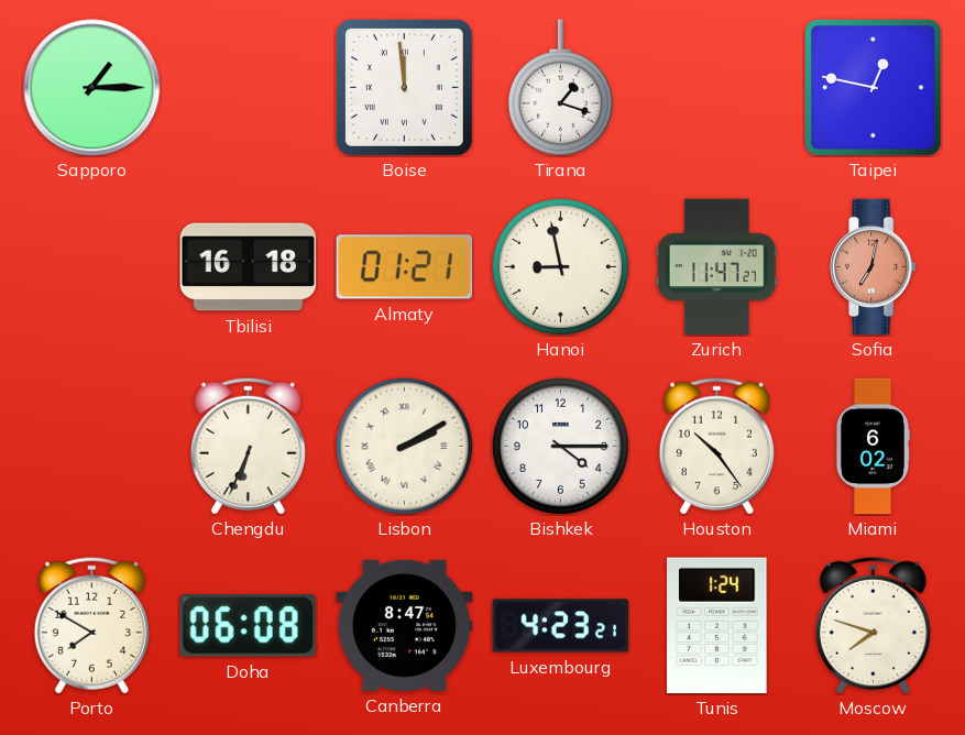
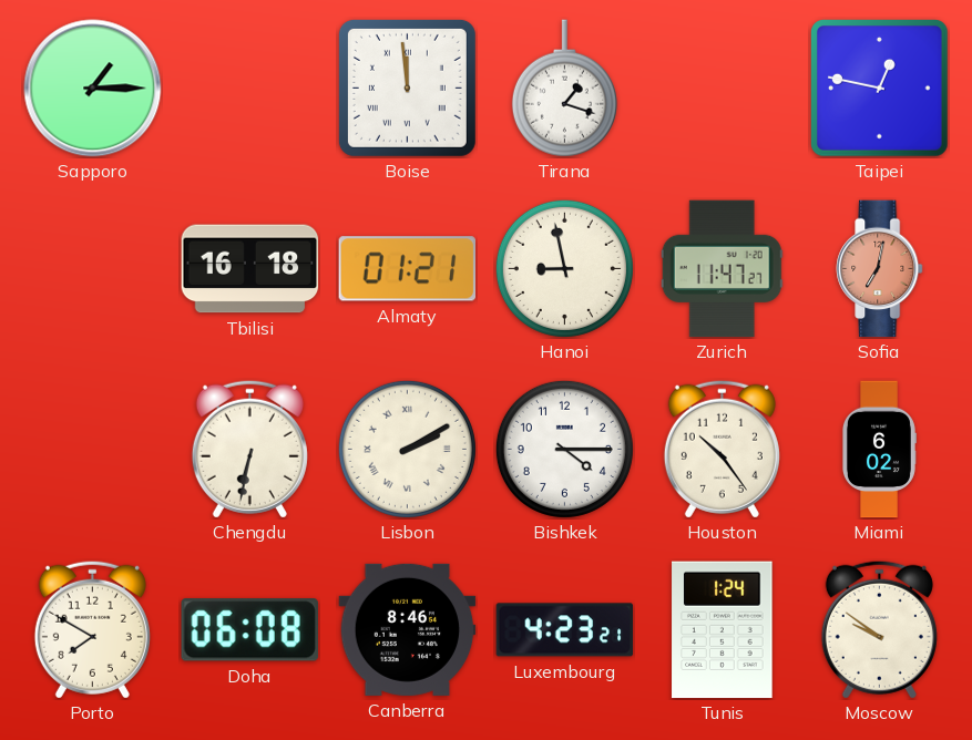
Chengdu: 6:34 -> 6:32
Canberra: 8:47 -> 8:46
Moscow: 7:48 -> 9:51
